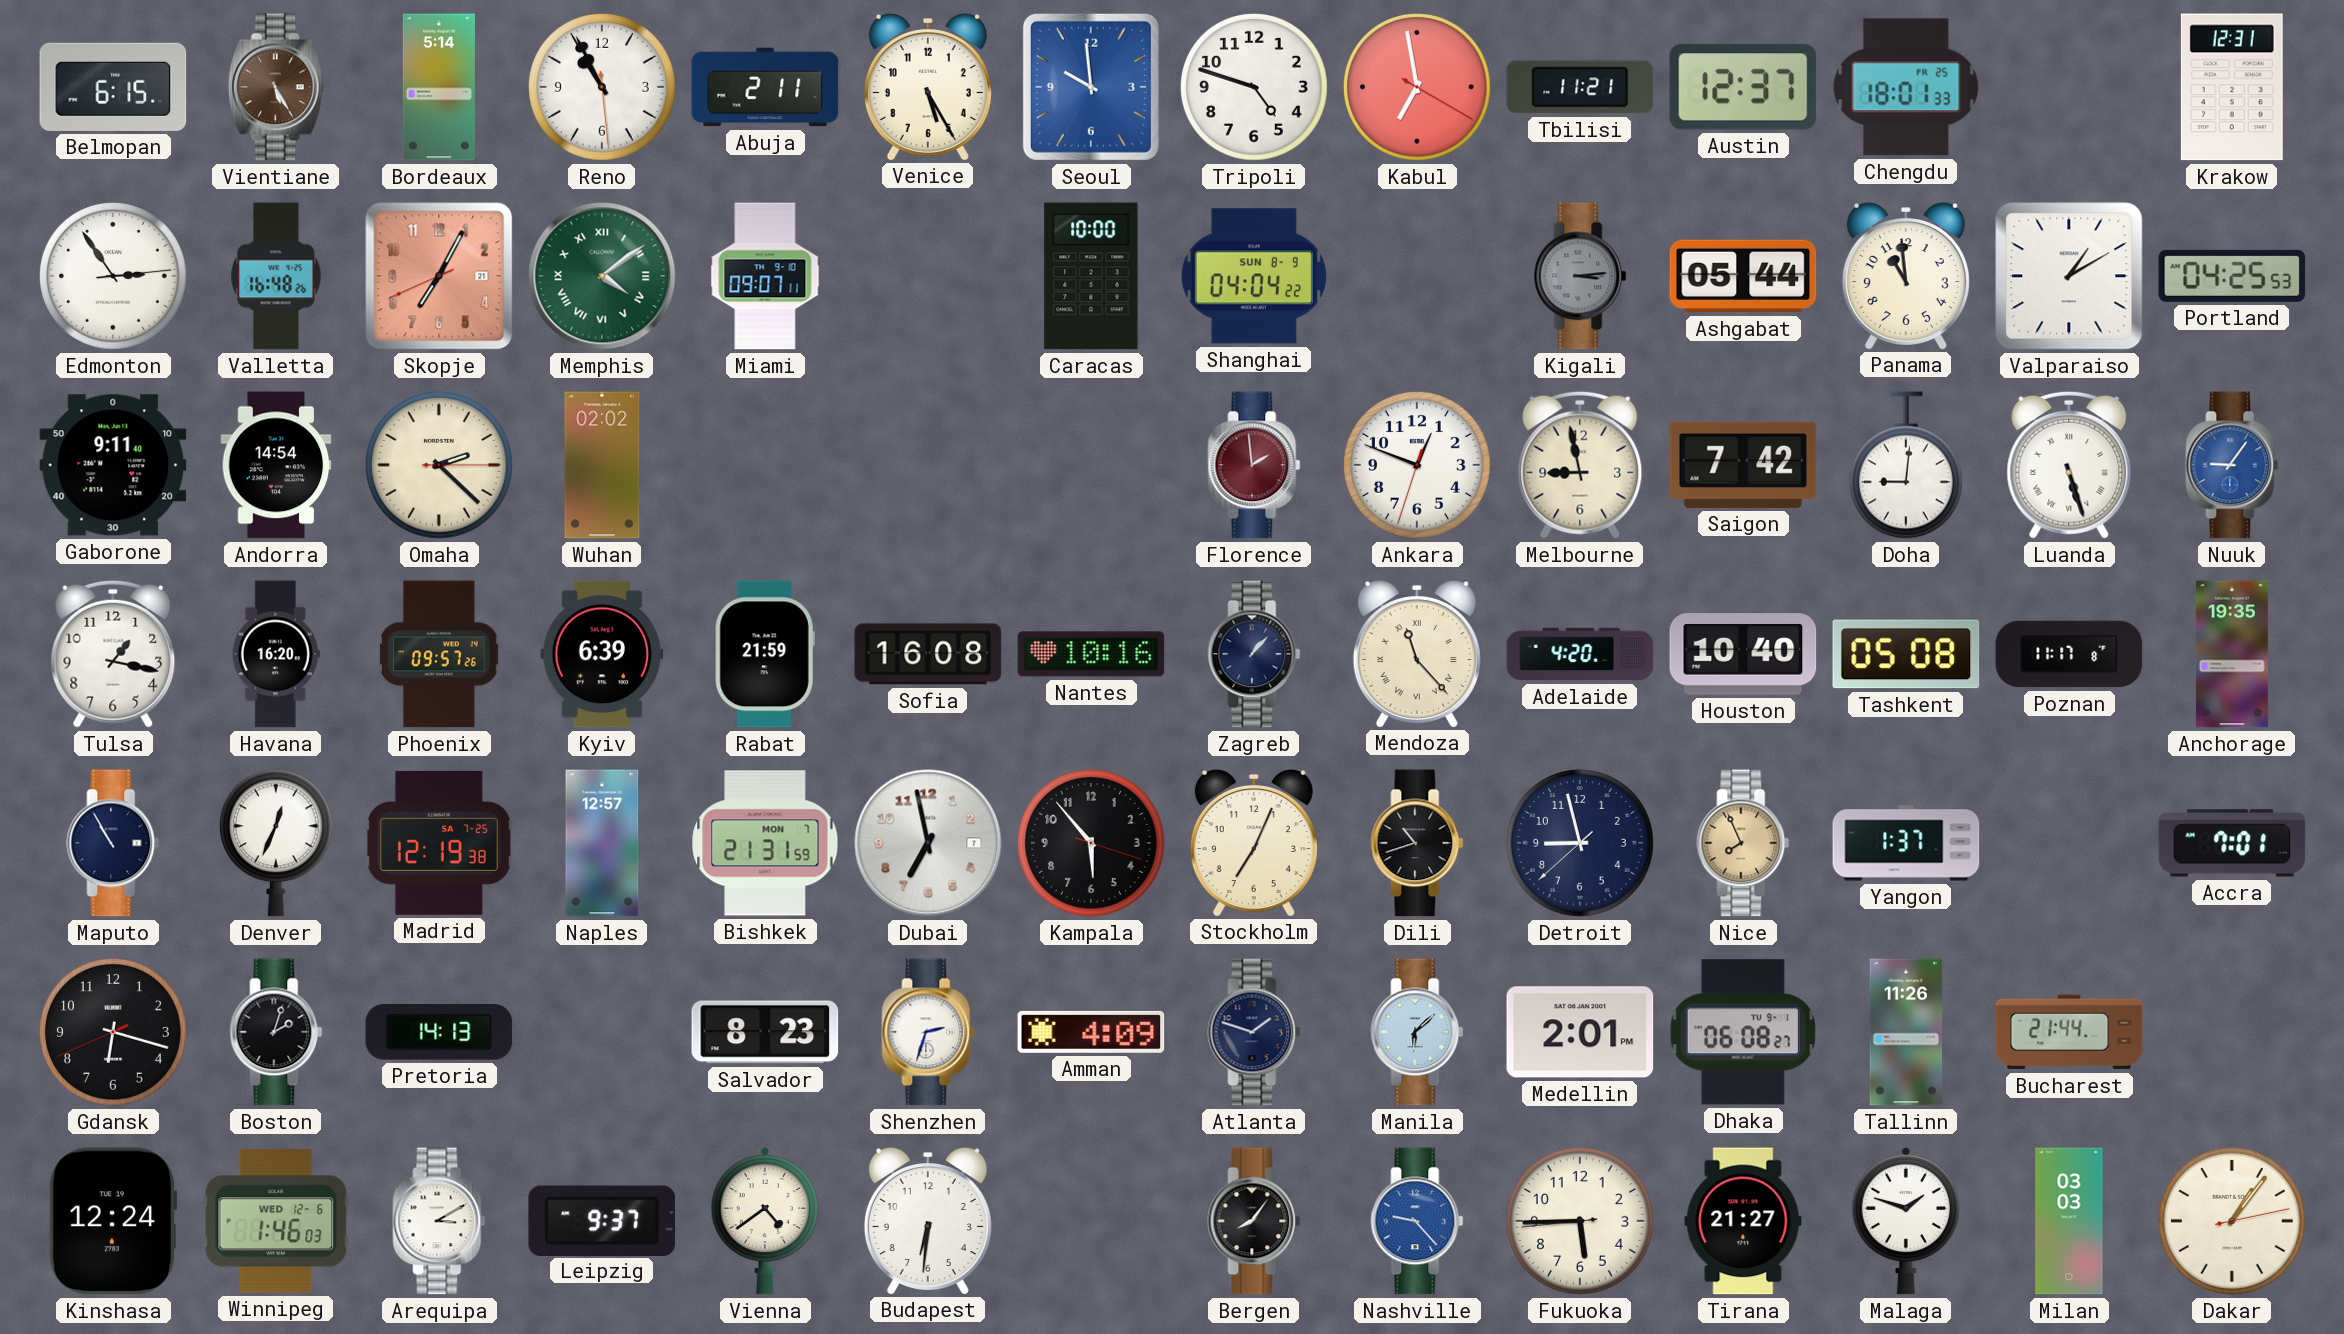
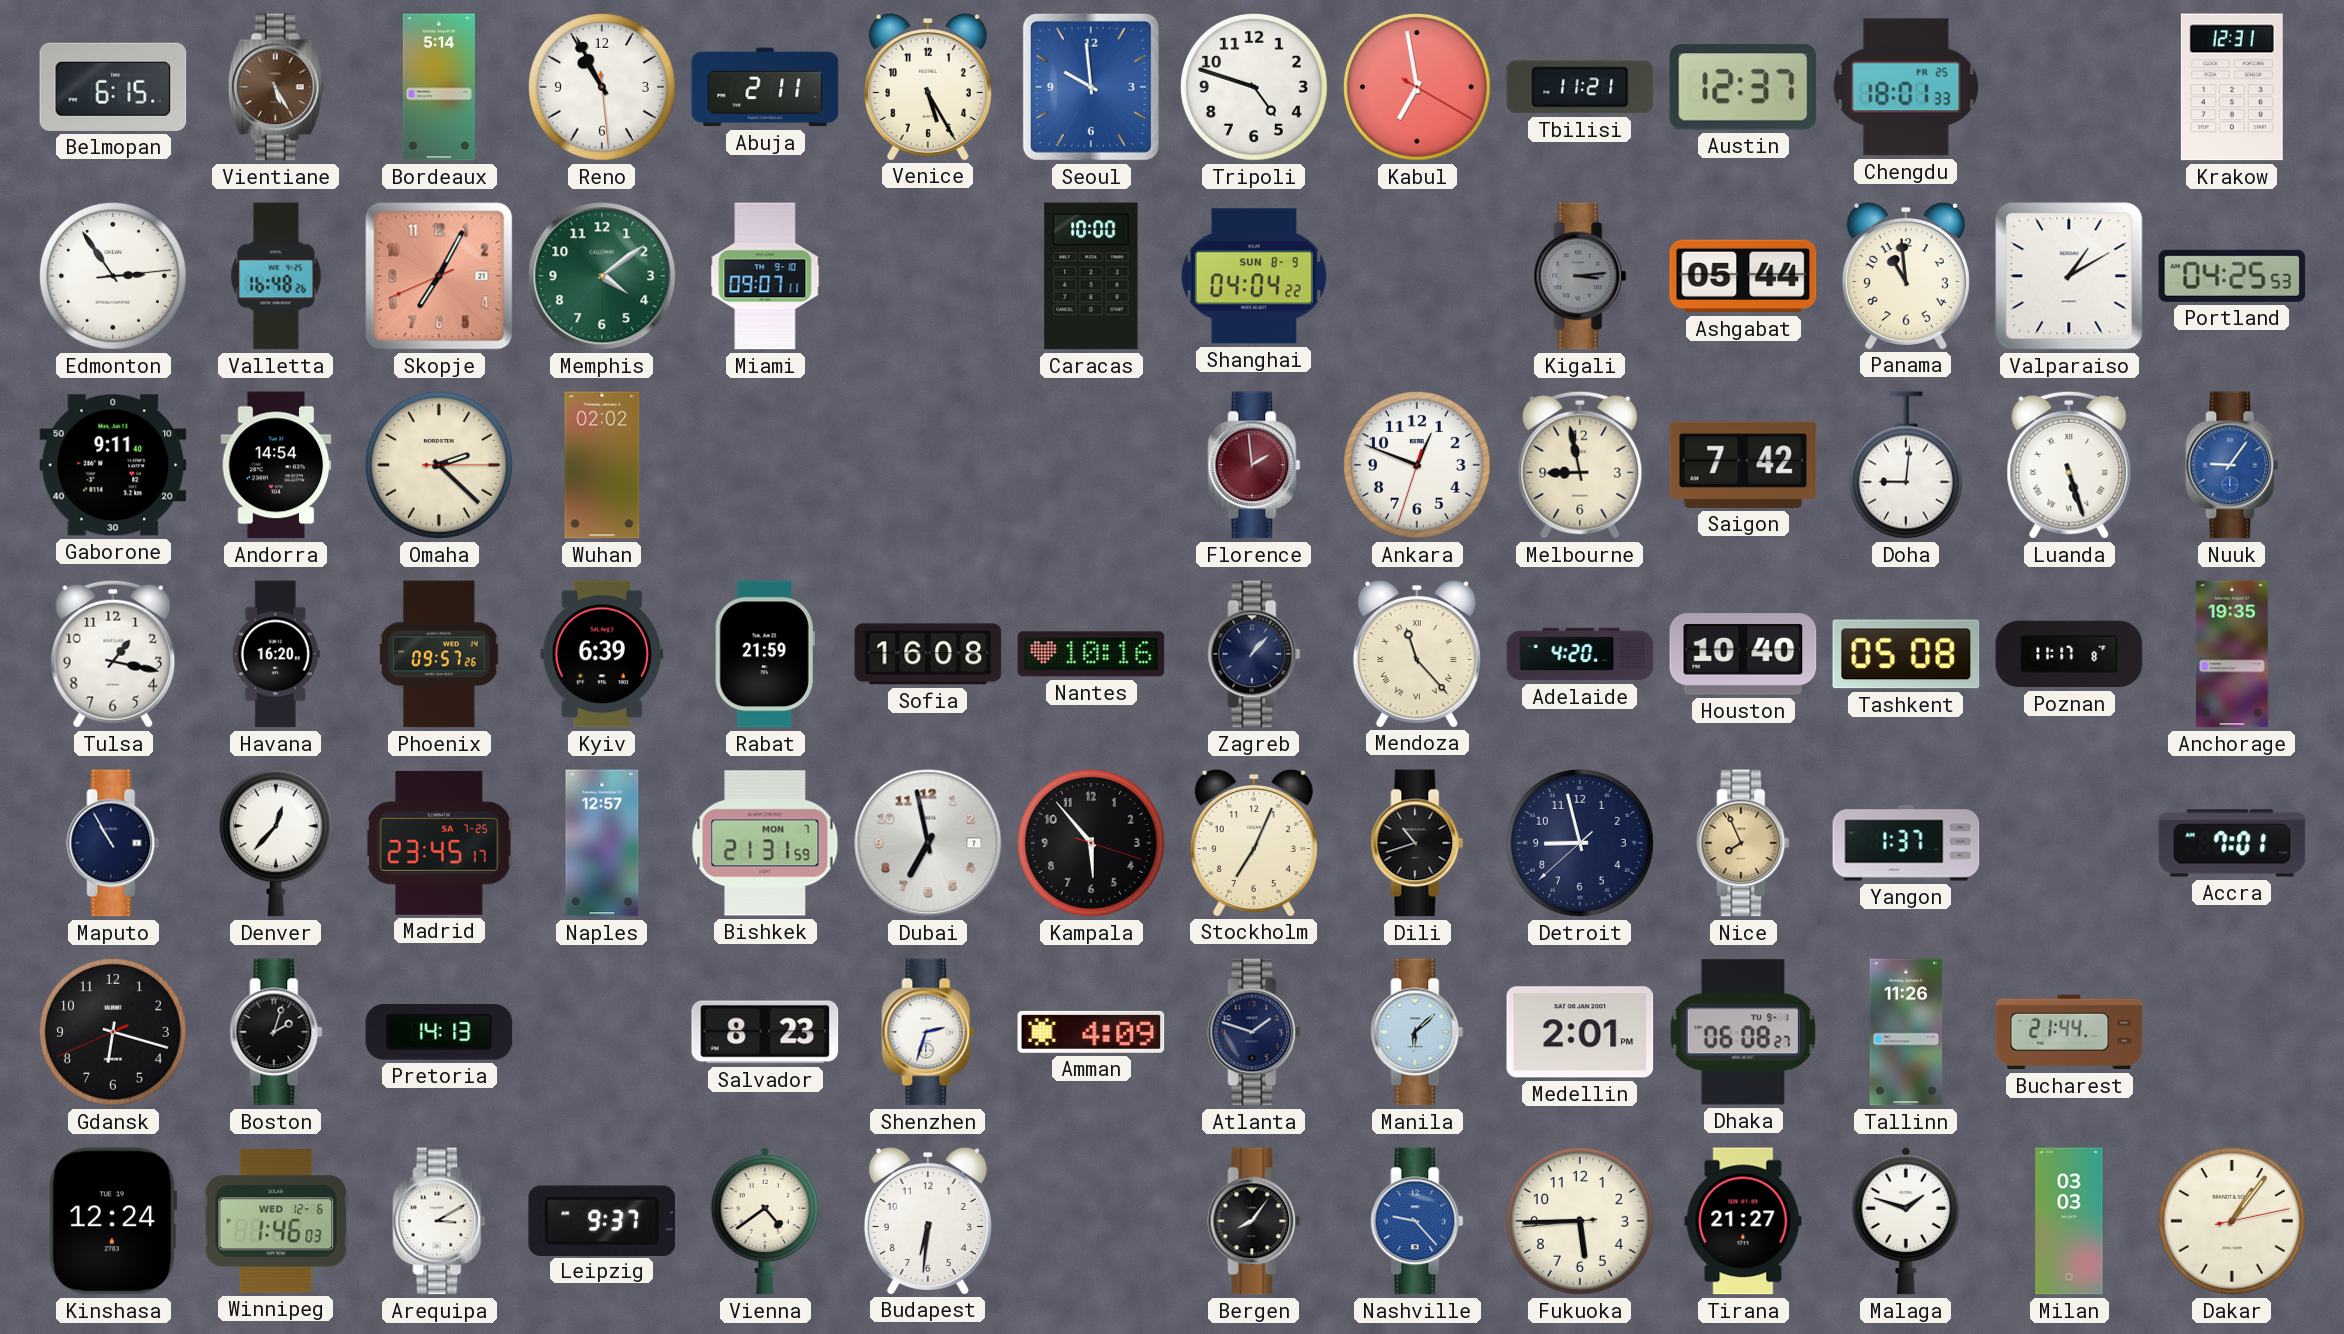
Memphis numerals: Roman -> Arabic
Denver: 12:34 -> 12:37
Madrid: 12:19 -> 23:45
